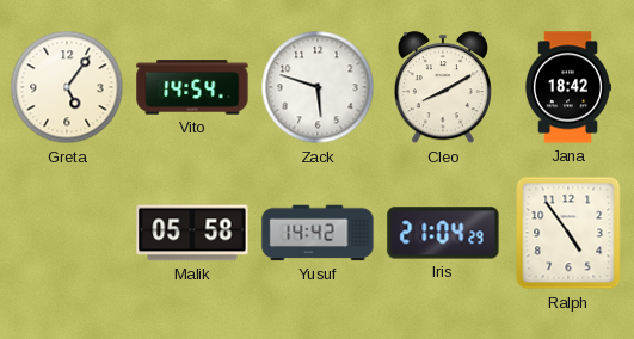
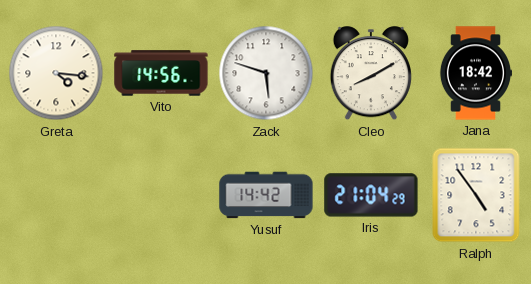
Greta: 5:06 -> 4:16
Vito: 14:54 -> 14:56
Malik: 05:58 -> none
